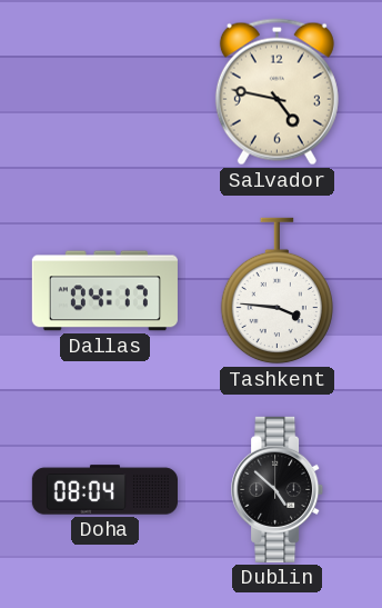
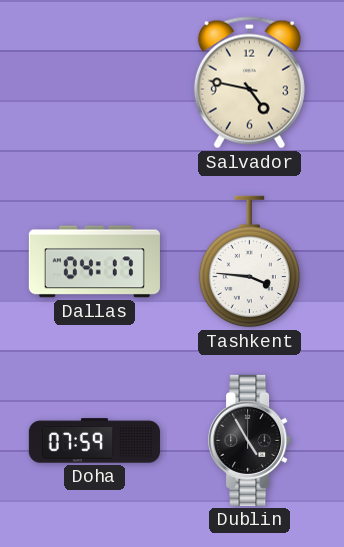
Doha: 08:04 -> 07:59
Dublin: 4:52 -> 4:55
